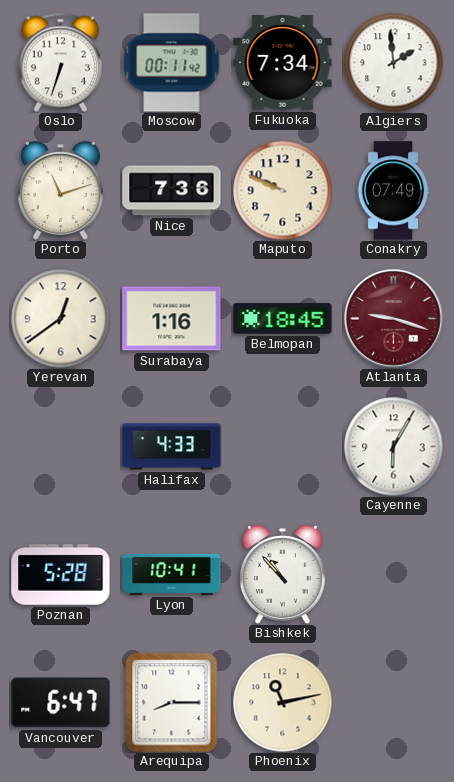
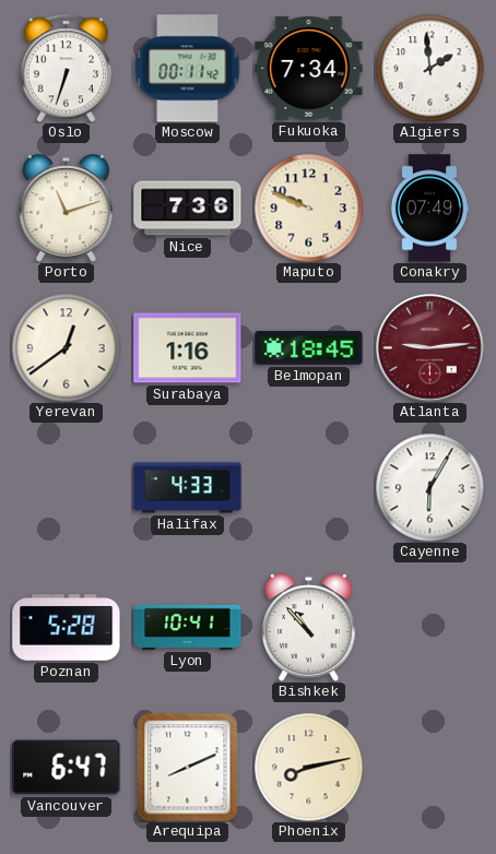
Atlanta: 9:18 -> 9:14
Arequipa: 8:15 -> 8:11
Phoenix: 11:13 -> 8:13
